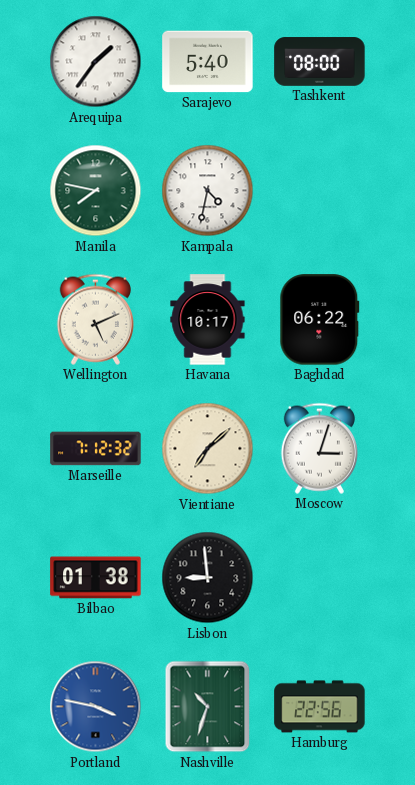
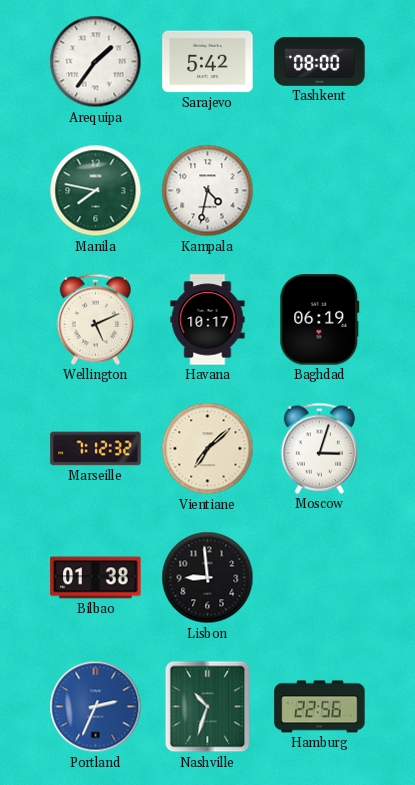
Sarajevo: 5:40 -> 5:42
Baghdad: 06:22 -> 06:19
Portland: 3:47 -> 2:34
